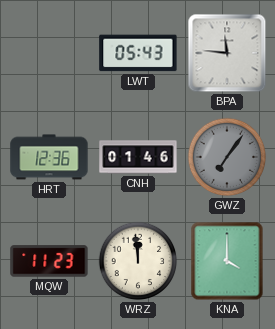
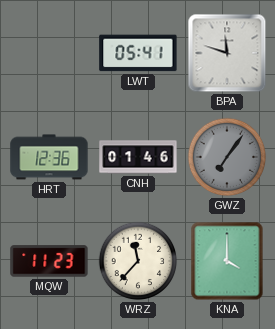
LWT: 05:43 -> 05:41
BPA: 11:46 -> 11:48
WRZ: 11:59 -> 11:37
